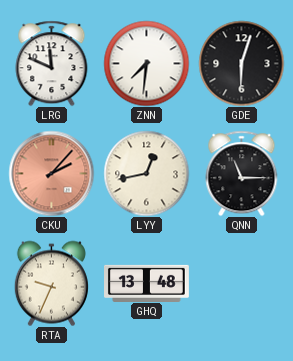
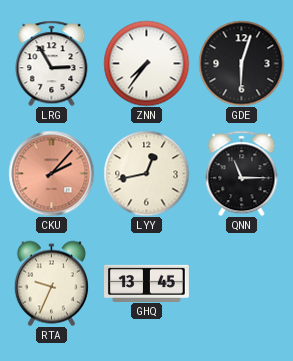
LRG: 11:49 -> 2:55
ZNN: 7:31 -> 7:36
GHQ: 13:48 -> 13:45
